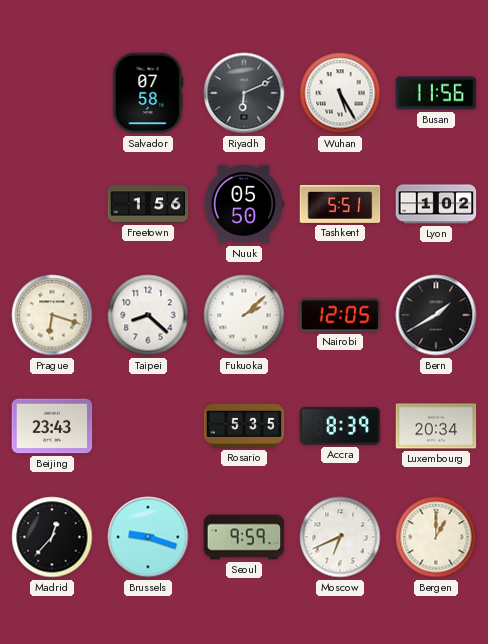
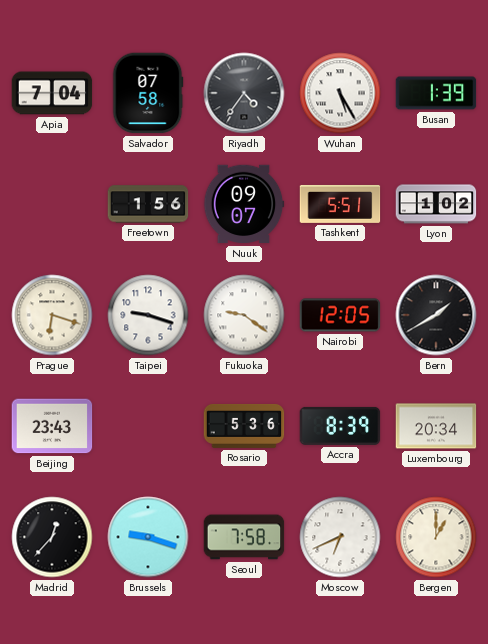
Apia: none -> 7:04
Riyadh: 6:11 -> 4:36
Busan: 11:56 -> 1:39
Nuuk: 05:50 -> 09:07
Taipei: 8:22 -> 9:18
Fukuoka: 2:08 -> 9:21
Rosario: 5:35 -> 5:36
Seoul: 9:59 -> 7:58
